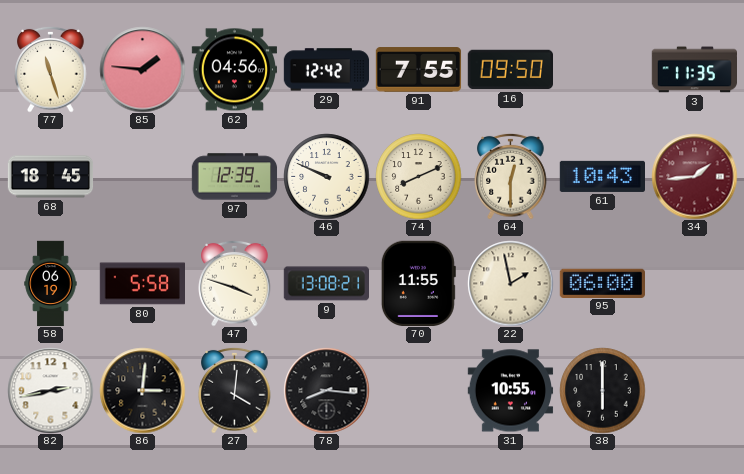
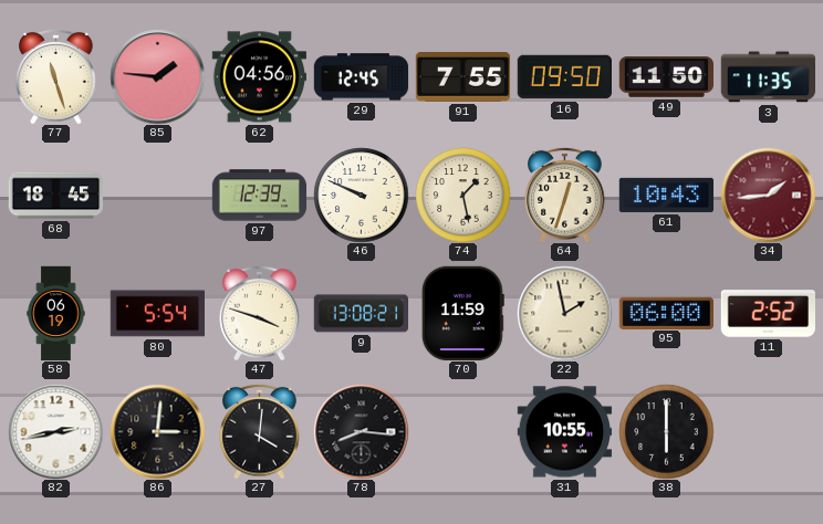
29: 12:42 -> 12:45
49: none -> 11:50
74: 8:11 -> 1:28
64: 12:30 -> 12:33
80: 5:58 -> 5:54
70: 11:55 -> 11:59
11: none -> 2:52
